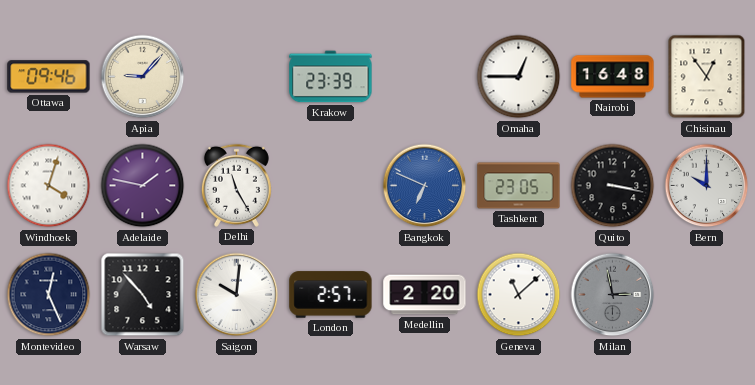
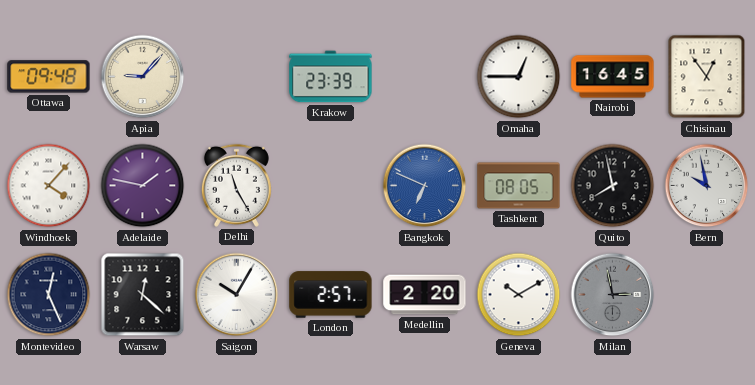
Ottawa: 09:46 -> 09:48
Nairobi: 16:48 -> 16:45
Windhoek: 4:03 -> 4:07
Tashkent: 23:05 -> 08:05
Quito: 3:17 -> 7:58
Bern: 10:00 -> 9:58
Warsaw: 4:53 -> 12:22
Saigon: 10:01 -> 10:05
Geneva: 11:08 -> 10:10
